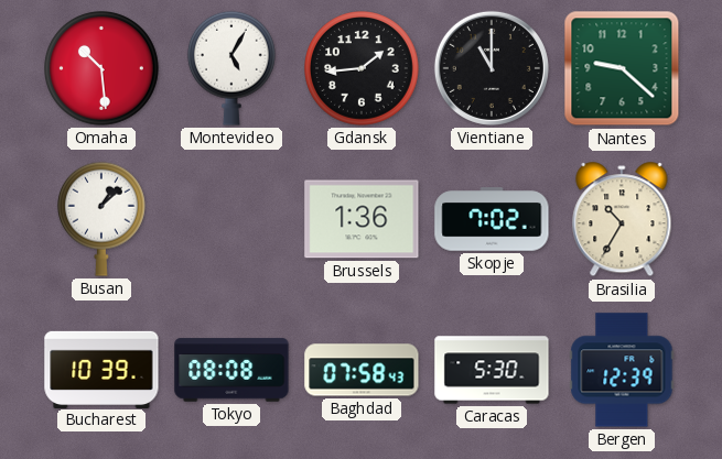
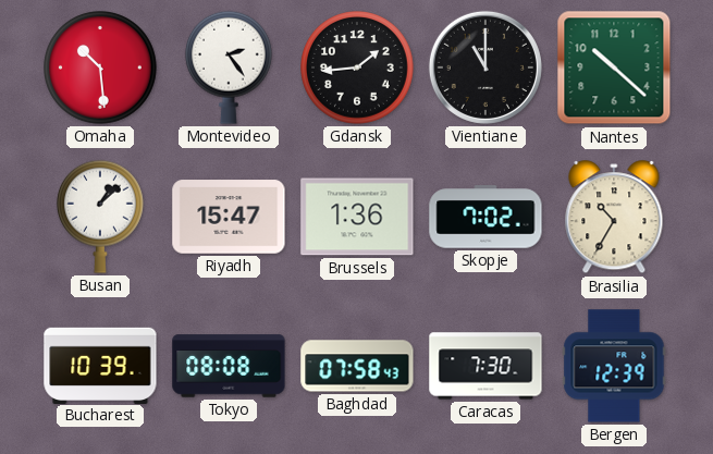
Montevideo: 5:05 -> 2:24
Nantes: 9:22 -> 10:22
Riyadh: none -> 15:47
Caracas: 5:30 -> 7:30
